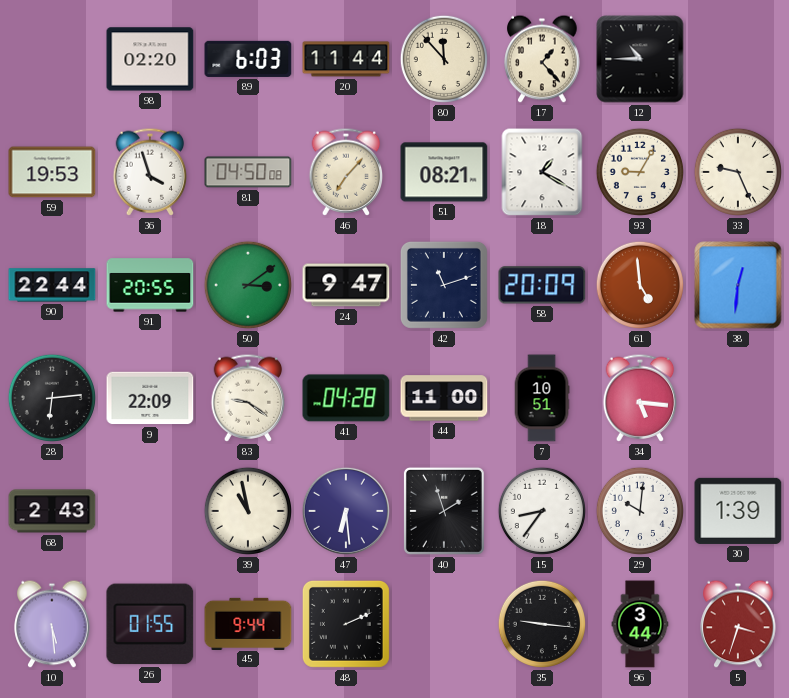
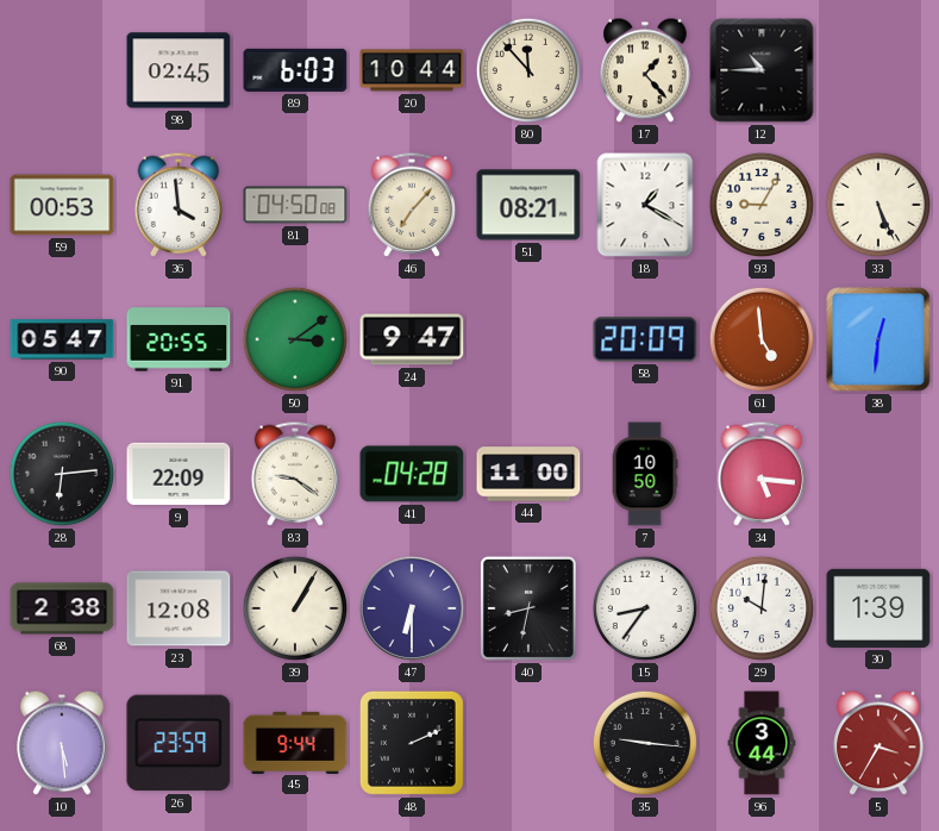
98: 02:20 -> 02:45
20: 11:44 -> 10:44
59: 19:53 -> 00:53
36: 3:57 -> 3:59
33: 9:26 -> 5:26
90: 22:44 -> 05:47
42: 11:12 -> none
7: 10:51 -> 10:50
68: 2:43 -> 2:38
23: none -> 12:08
39: 10:58 -> 1:05
47: 6:29 -> 6:30
40: 1:57 -> 8:32
26: 01:55 -> 23:59
5: 3:33 -> 3:35
